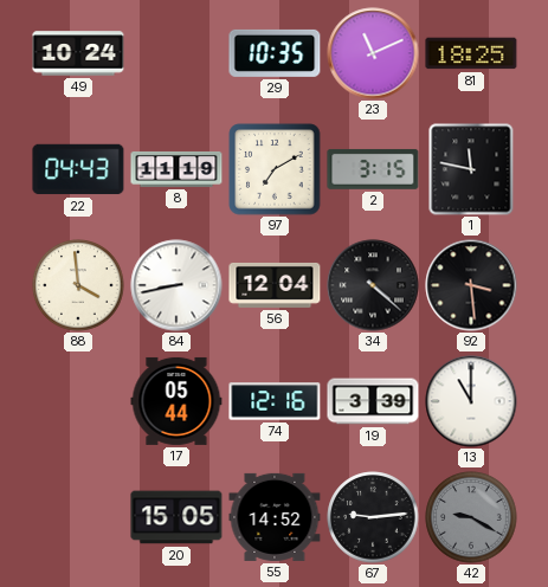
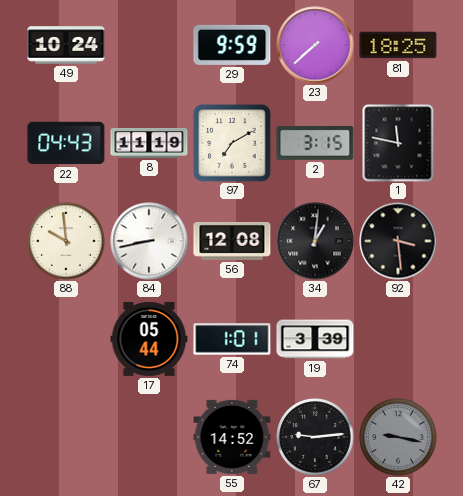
29: 10:35 -> 9:59
23: 11:11 -> 7:38
88: 3:59 -> 9:59
56: 12:04 -> 12:08
34: 4:22 -> 1:01
74: 12:16 -> 1:01
13: 11:00 -> none
20: 15:05 -> none
42: 9:20 -> 9:17
